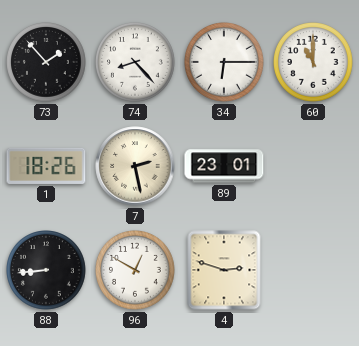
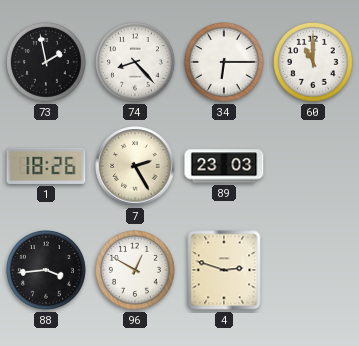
73: 1:53 -> 1:58
7: 2:28 -> 2:25
89: 23:01 -> 23:03
88: 8:44 -> 3:44
